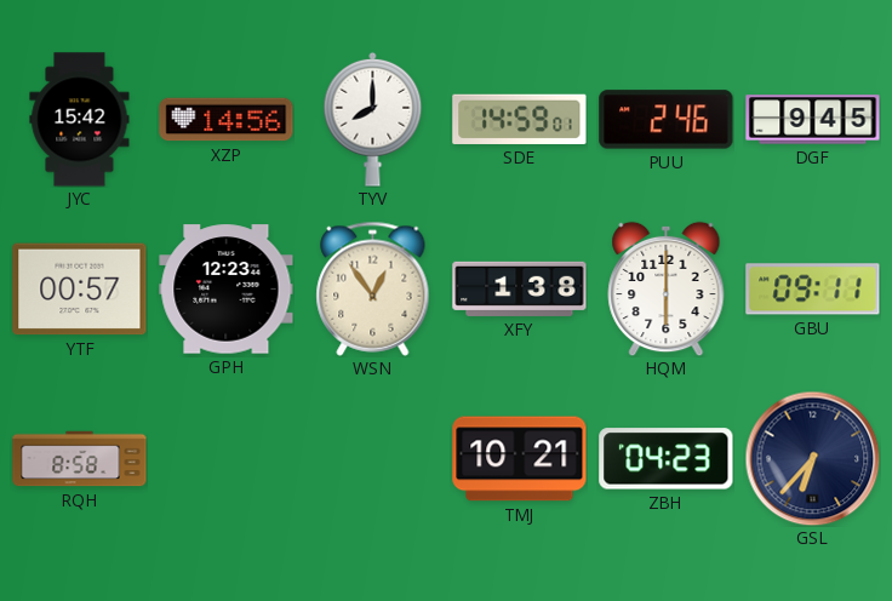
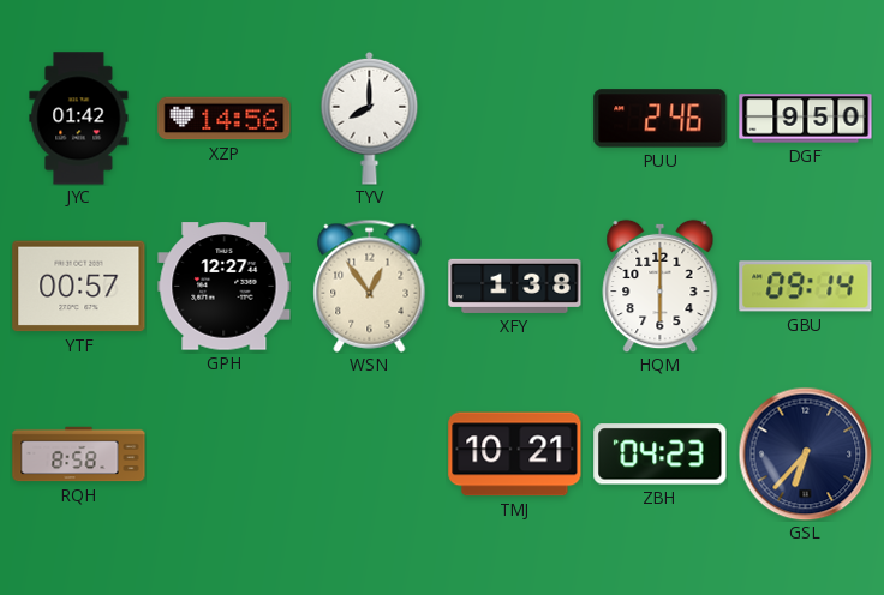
JYC: 15:42 -> 01:42
SDE: 14:59 -> none
DGF: 9:45 -> 9:50
GPH: 12:23 -> 12:27
GBU: 09:11 -> 09:14
